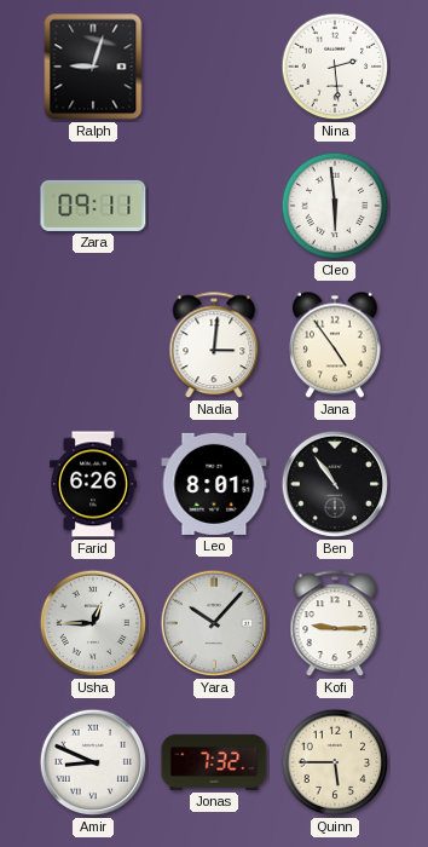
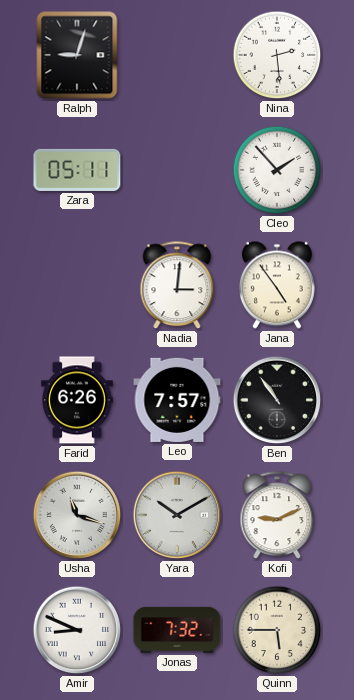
Zara: 09:11 -> 05:11
Cleo: 5:59 -> 1:53
Leo: 8:01 -> 7:57
Usha: 12:45 -> 11:18
Yara: 10:07 -> 10:10
Kofi: 9:15 -> 9:11
